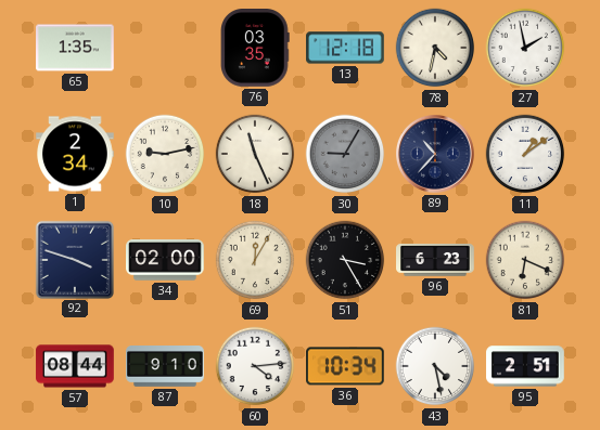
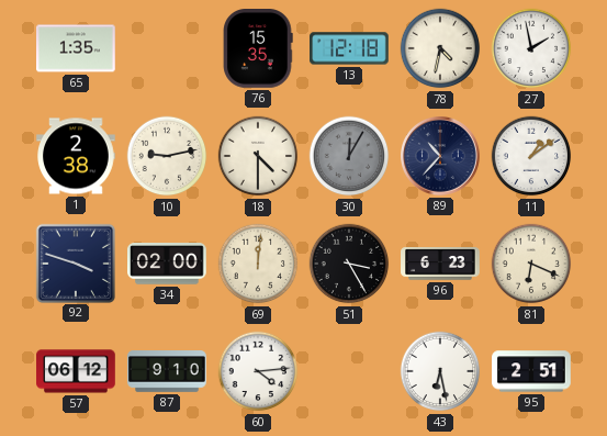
76: 03:35 -> 15:35
1: 2:34 -> 2:38
18: 11:26 -> 4:30
30: 9:05 -> 12:05
69: 12:05 -> 12:01
57: 08:44 -> 06:12
36: 10:34 -> none
43: 4:28 -> 6:28
